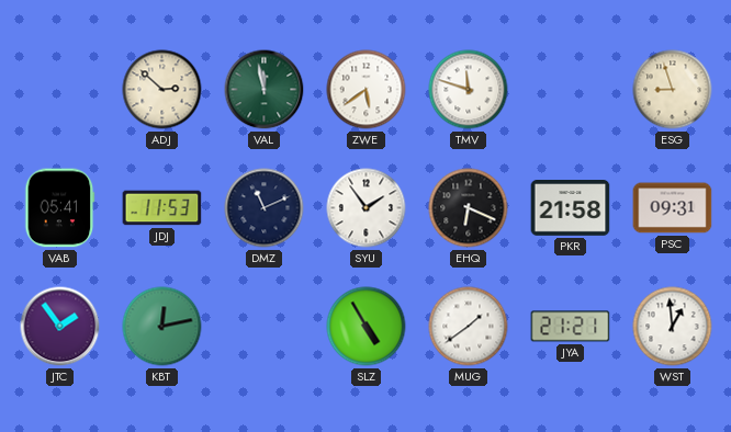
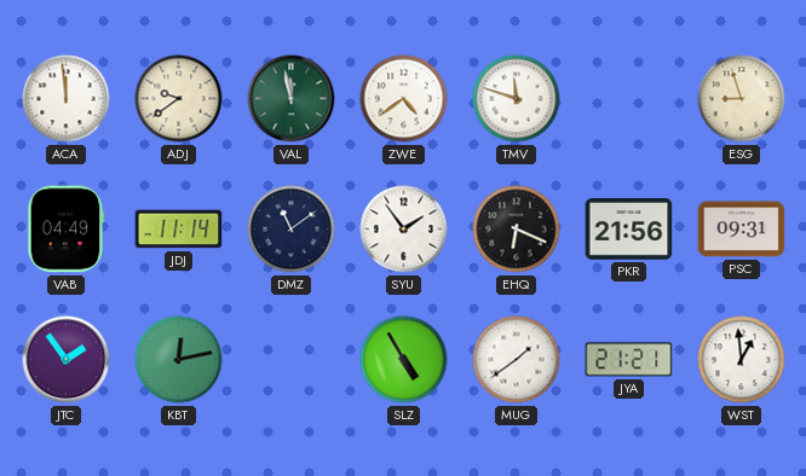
ACA: none -> 11:59
ADJ: 2:52 -> 9:39
ZWE: 5:39 -> 4:39
VAB: 05:41 -> 04:49
JDJ: 11:53 -> 11:14
DMZ: 11:11 -> 11:09
PKR: 21:58 -> 21:56
